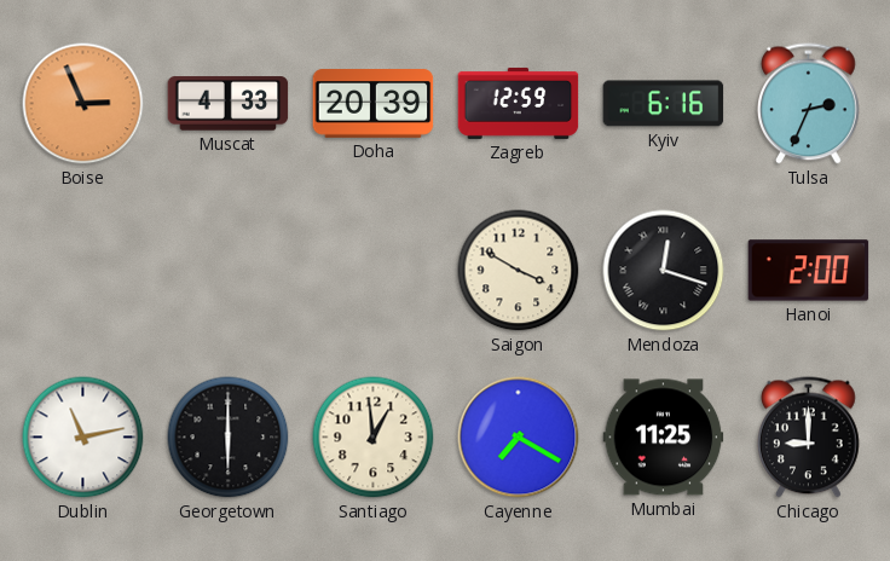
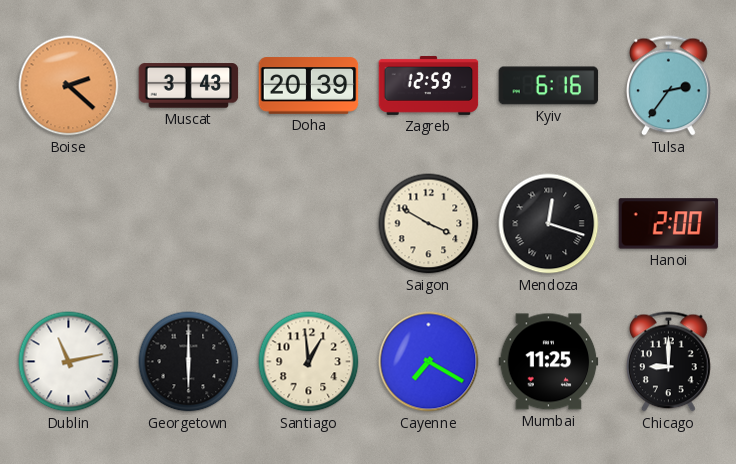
Boise: 2:56 -> 2:22
Muscat: 4:33 -> 3:43
Tulsa: 2:34 -> 2:36
